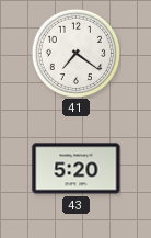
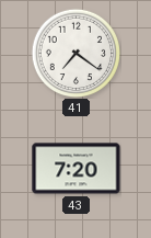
43: 5:20 -> 7:20
